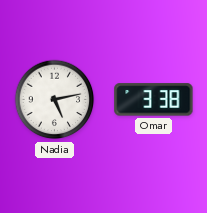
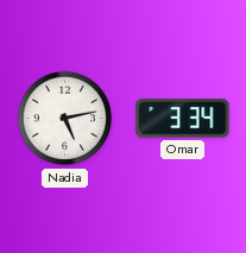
Omar: 3:38 -> 3:34
